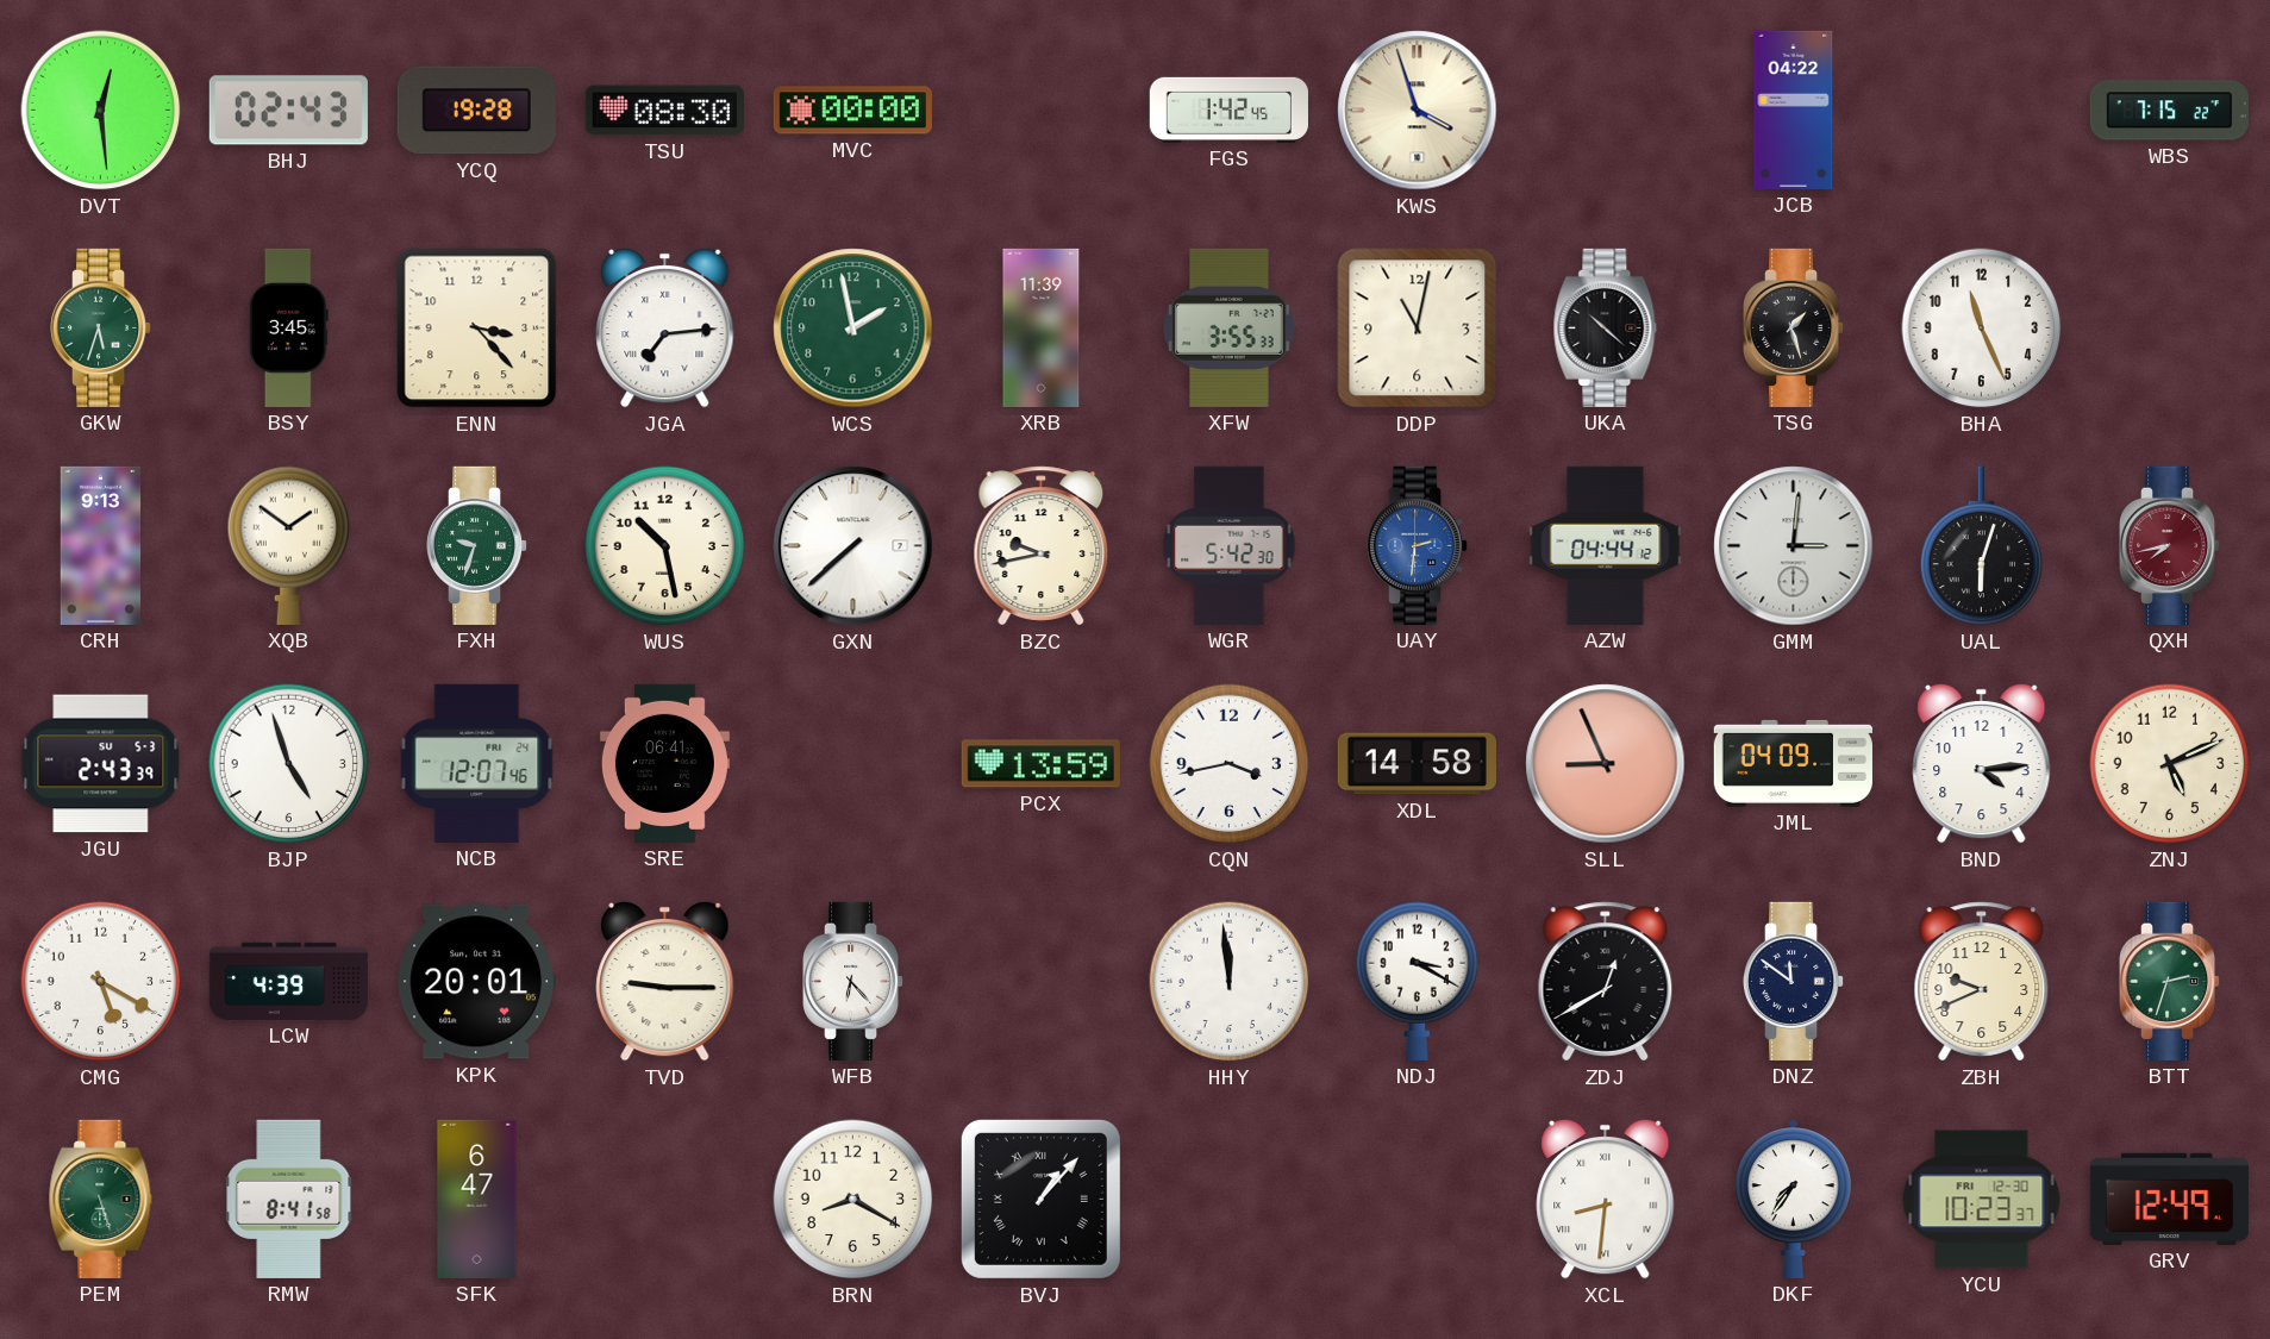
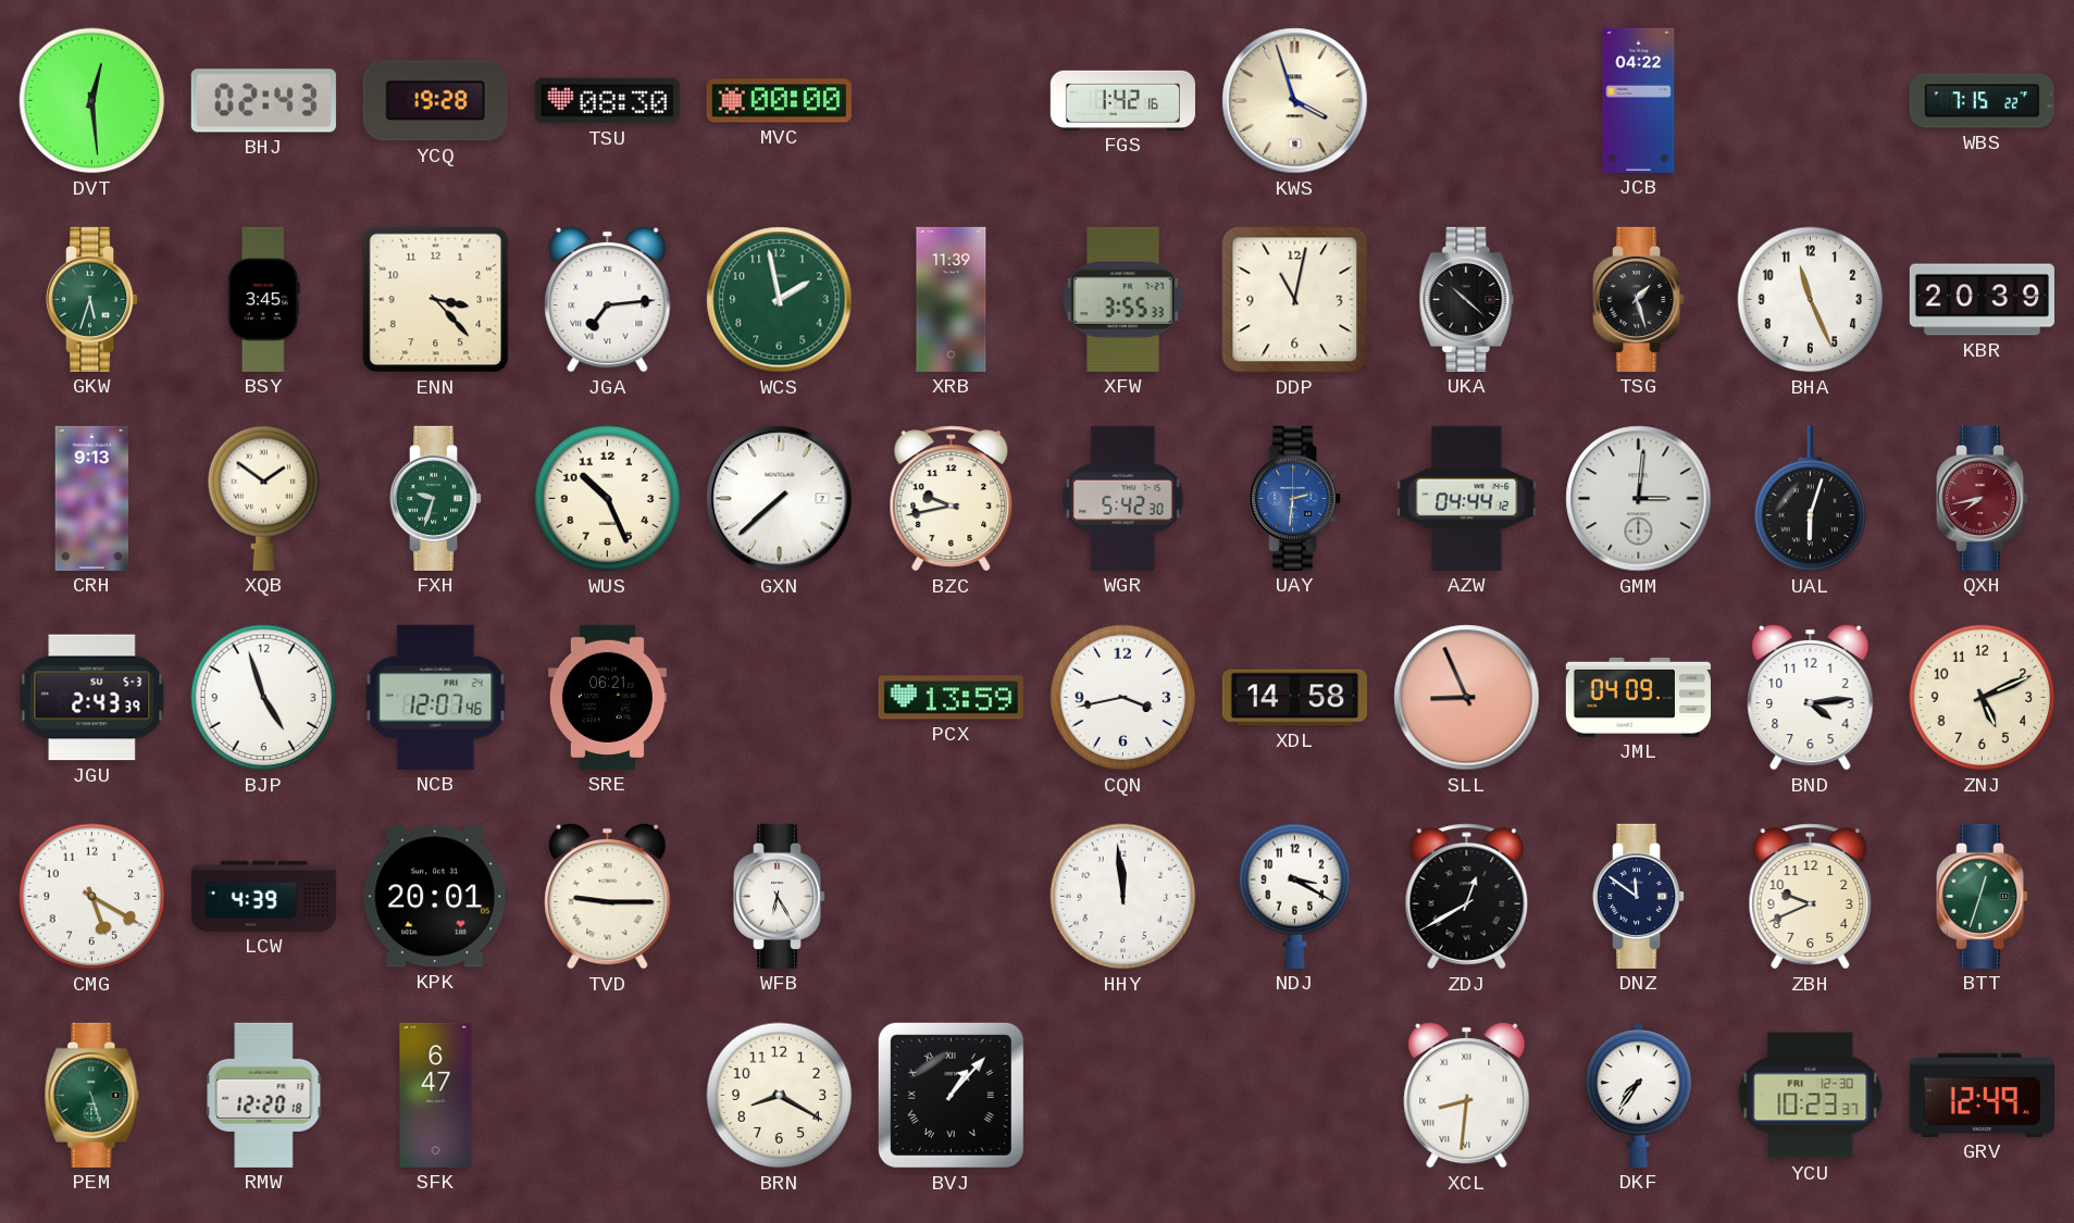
FGS: 1:42:45 -> 1:42:16
KBR: none -> 20:39
WUS: 10:28 -> 10:26
SRE: 06:41 -> 06:21
WFB: 6:23 -> 6:25
BTT: 2:33 -> 12:33
RMW: 8:41 -> 12:20
